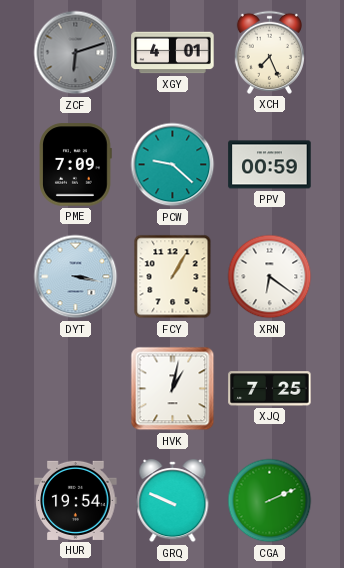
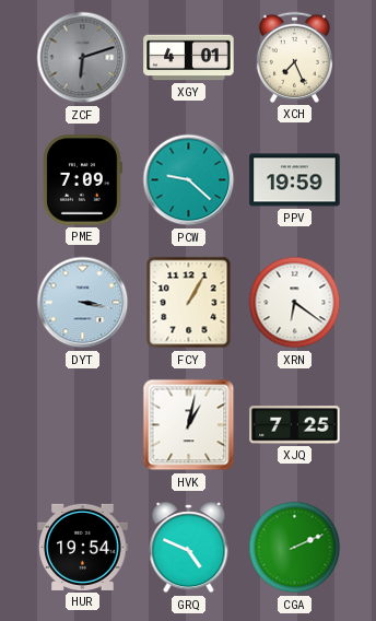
PPV: 00:59 -> 19:59
GRQ: 9:49 -> 4:49
